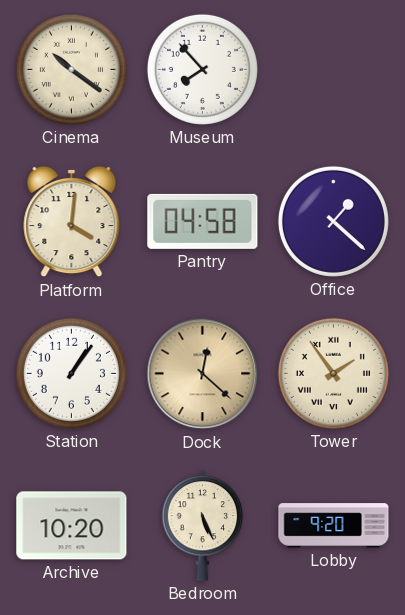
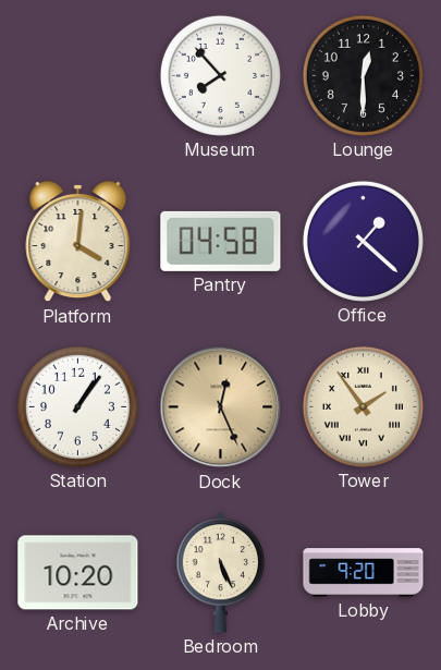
Cinema: 10:21 -> none
Lounge: none -> 12:30
Dock: 12:22 -> 12:26
